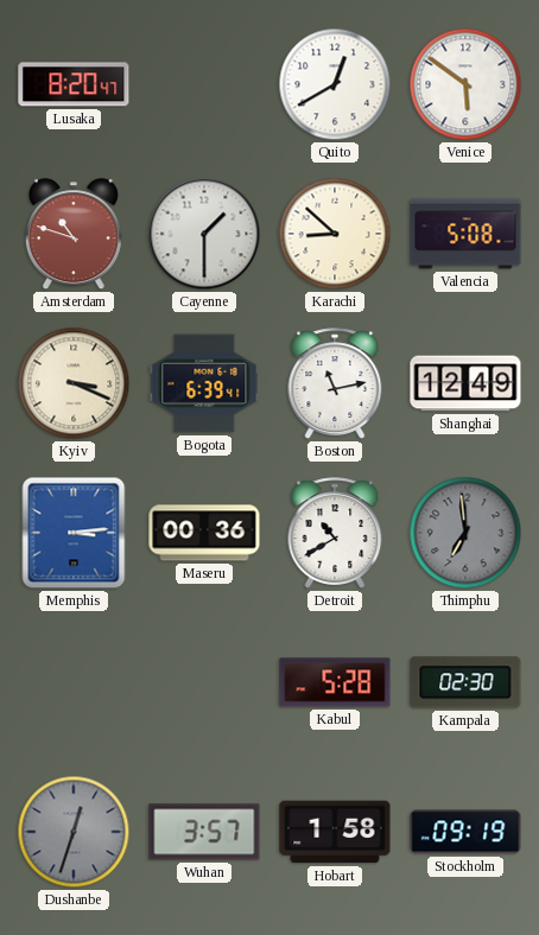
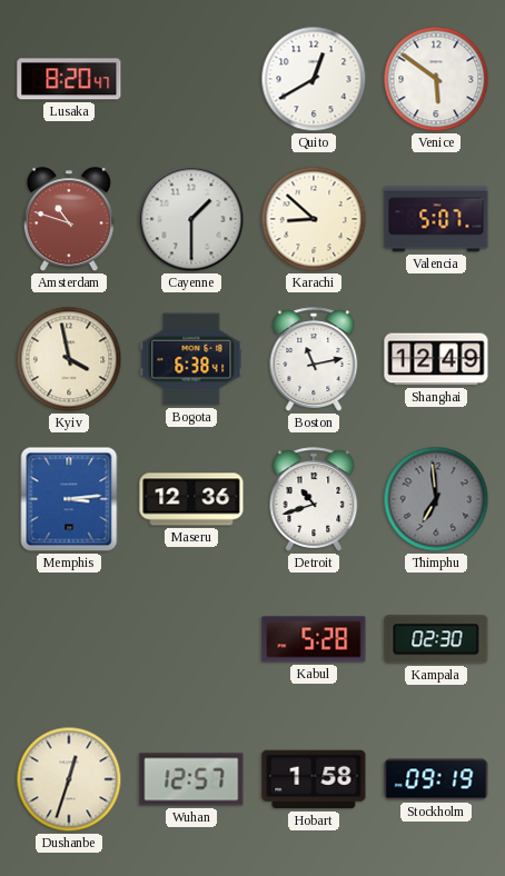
Valencia: 5:08 -> 5:07
Kyiv: 3:19 -> 3:58
Bogota: 6:39 -> 6:38
Maseru: 00:36 -> 12:36
Detroit: 10:40 -> 10:42
Dushanbe dial: grey -> cream
Wuhan: 3:57 -> 12:57
